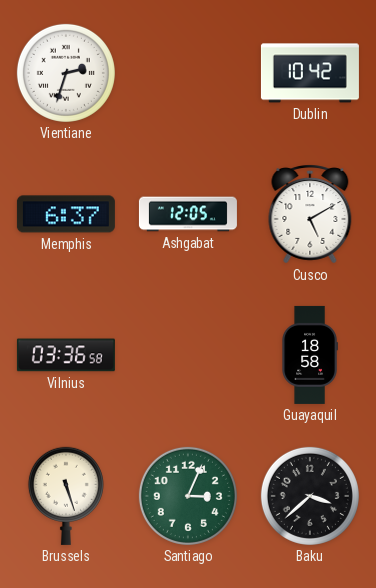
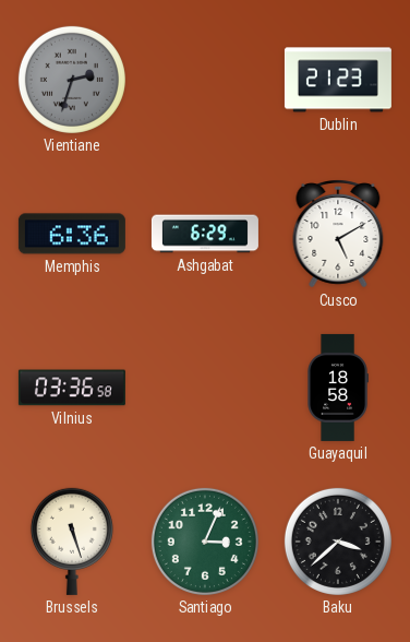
Vientiane dial: white -> grey
Dublin: 10:42 -> 21:23
Memphis: 6:37 -> 6:36
Ashgabat: 12:05 -> 6:29
